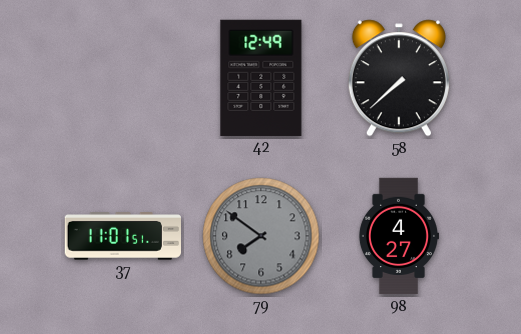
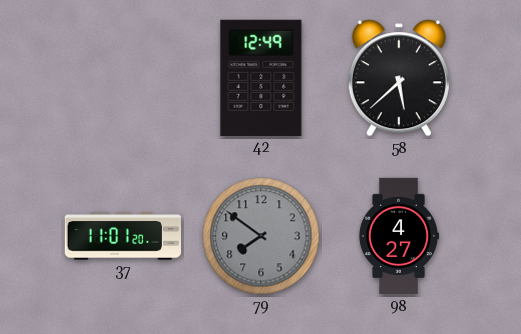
58: 7:38 -> 5:38
37: 11:01:51 -> 11:01:20
